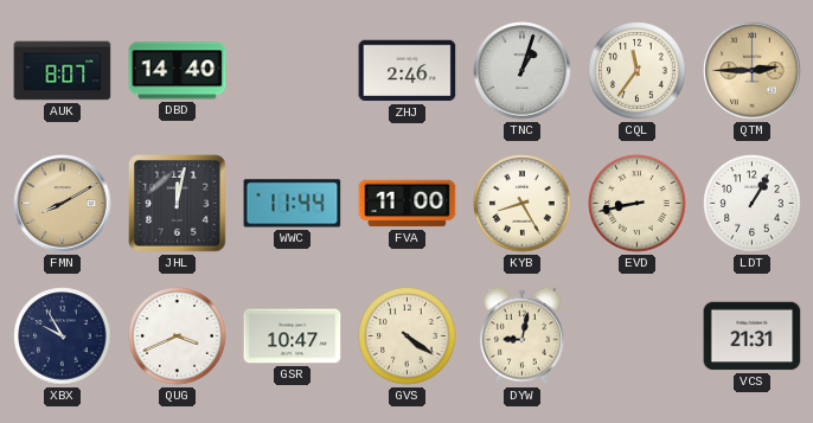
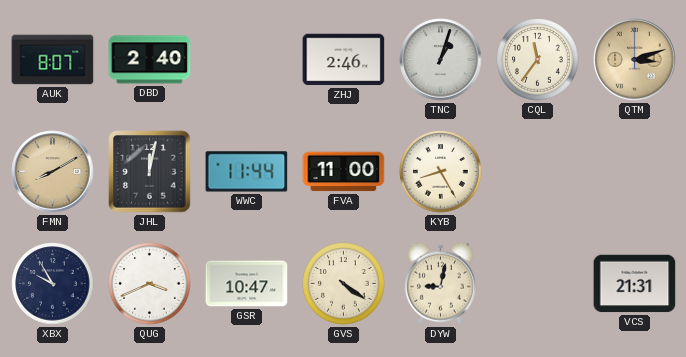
DBD: 14:40 -> 2:40
QTM: 2:45 -> 3:12
EVD: 8:43 -> none
LDT: 1:05 -> none
